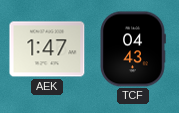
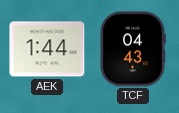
AEK: 1:47 -> 1:44
